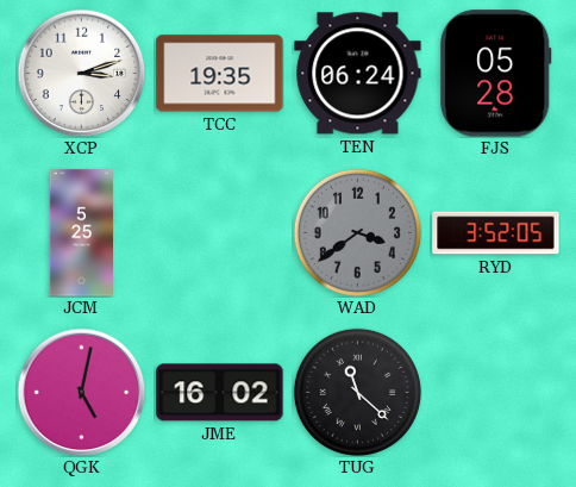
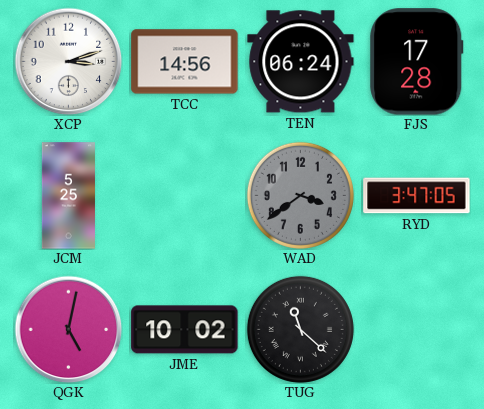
TCC: 19:35 -> 14:56
FJS: 05:28 -> 17:28
RYD: 3:52 -> 3:47
JME: 16:02 -> 10:02
